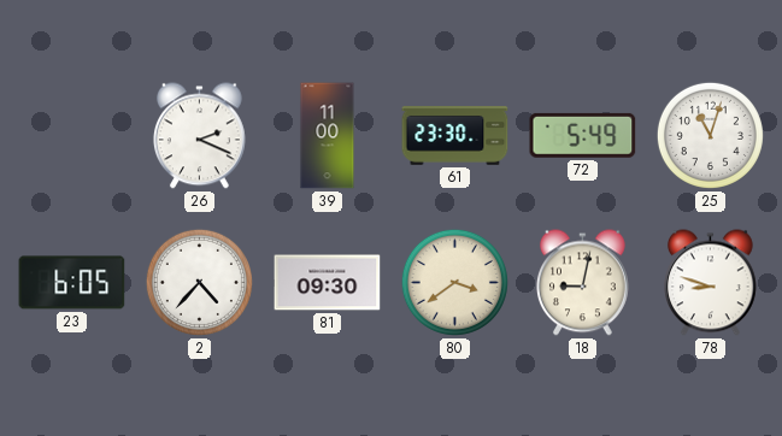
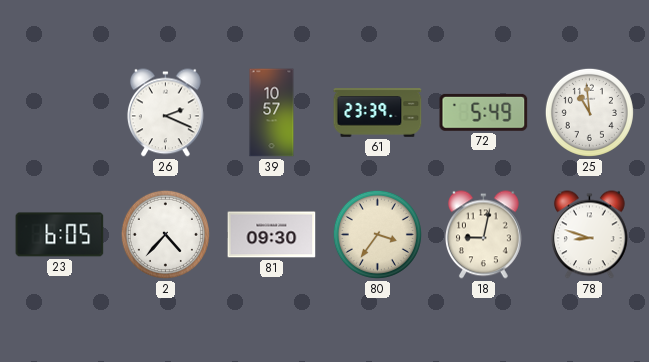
39: 11:00 -> 10:57
61: 23:30 -> 23:39
25: 11:03 -> 10:59
80: 3:39 -> 3:36
